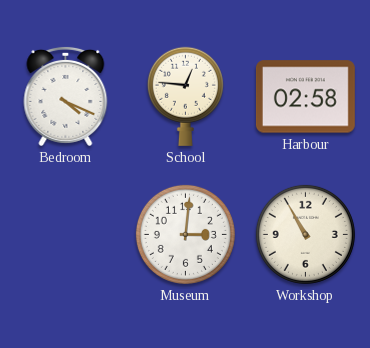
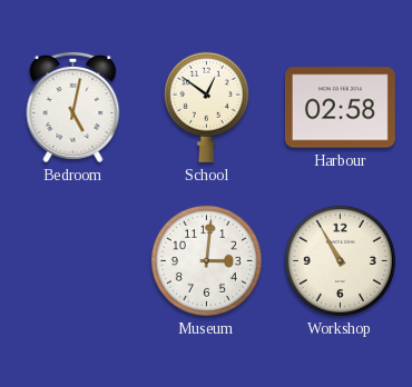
Bedroom: 4:19 -> 5:02
School: 12:46 -> 12:51
